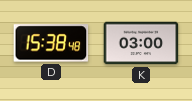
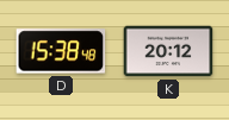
K: 03:00 -> 20:12
